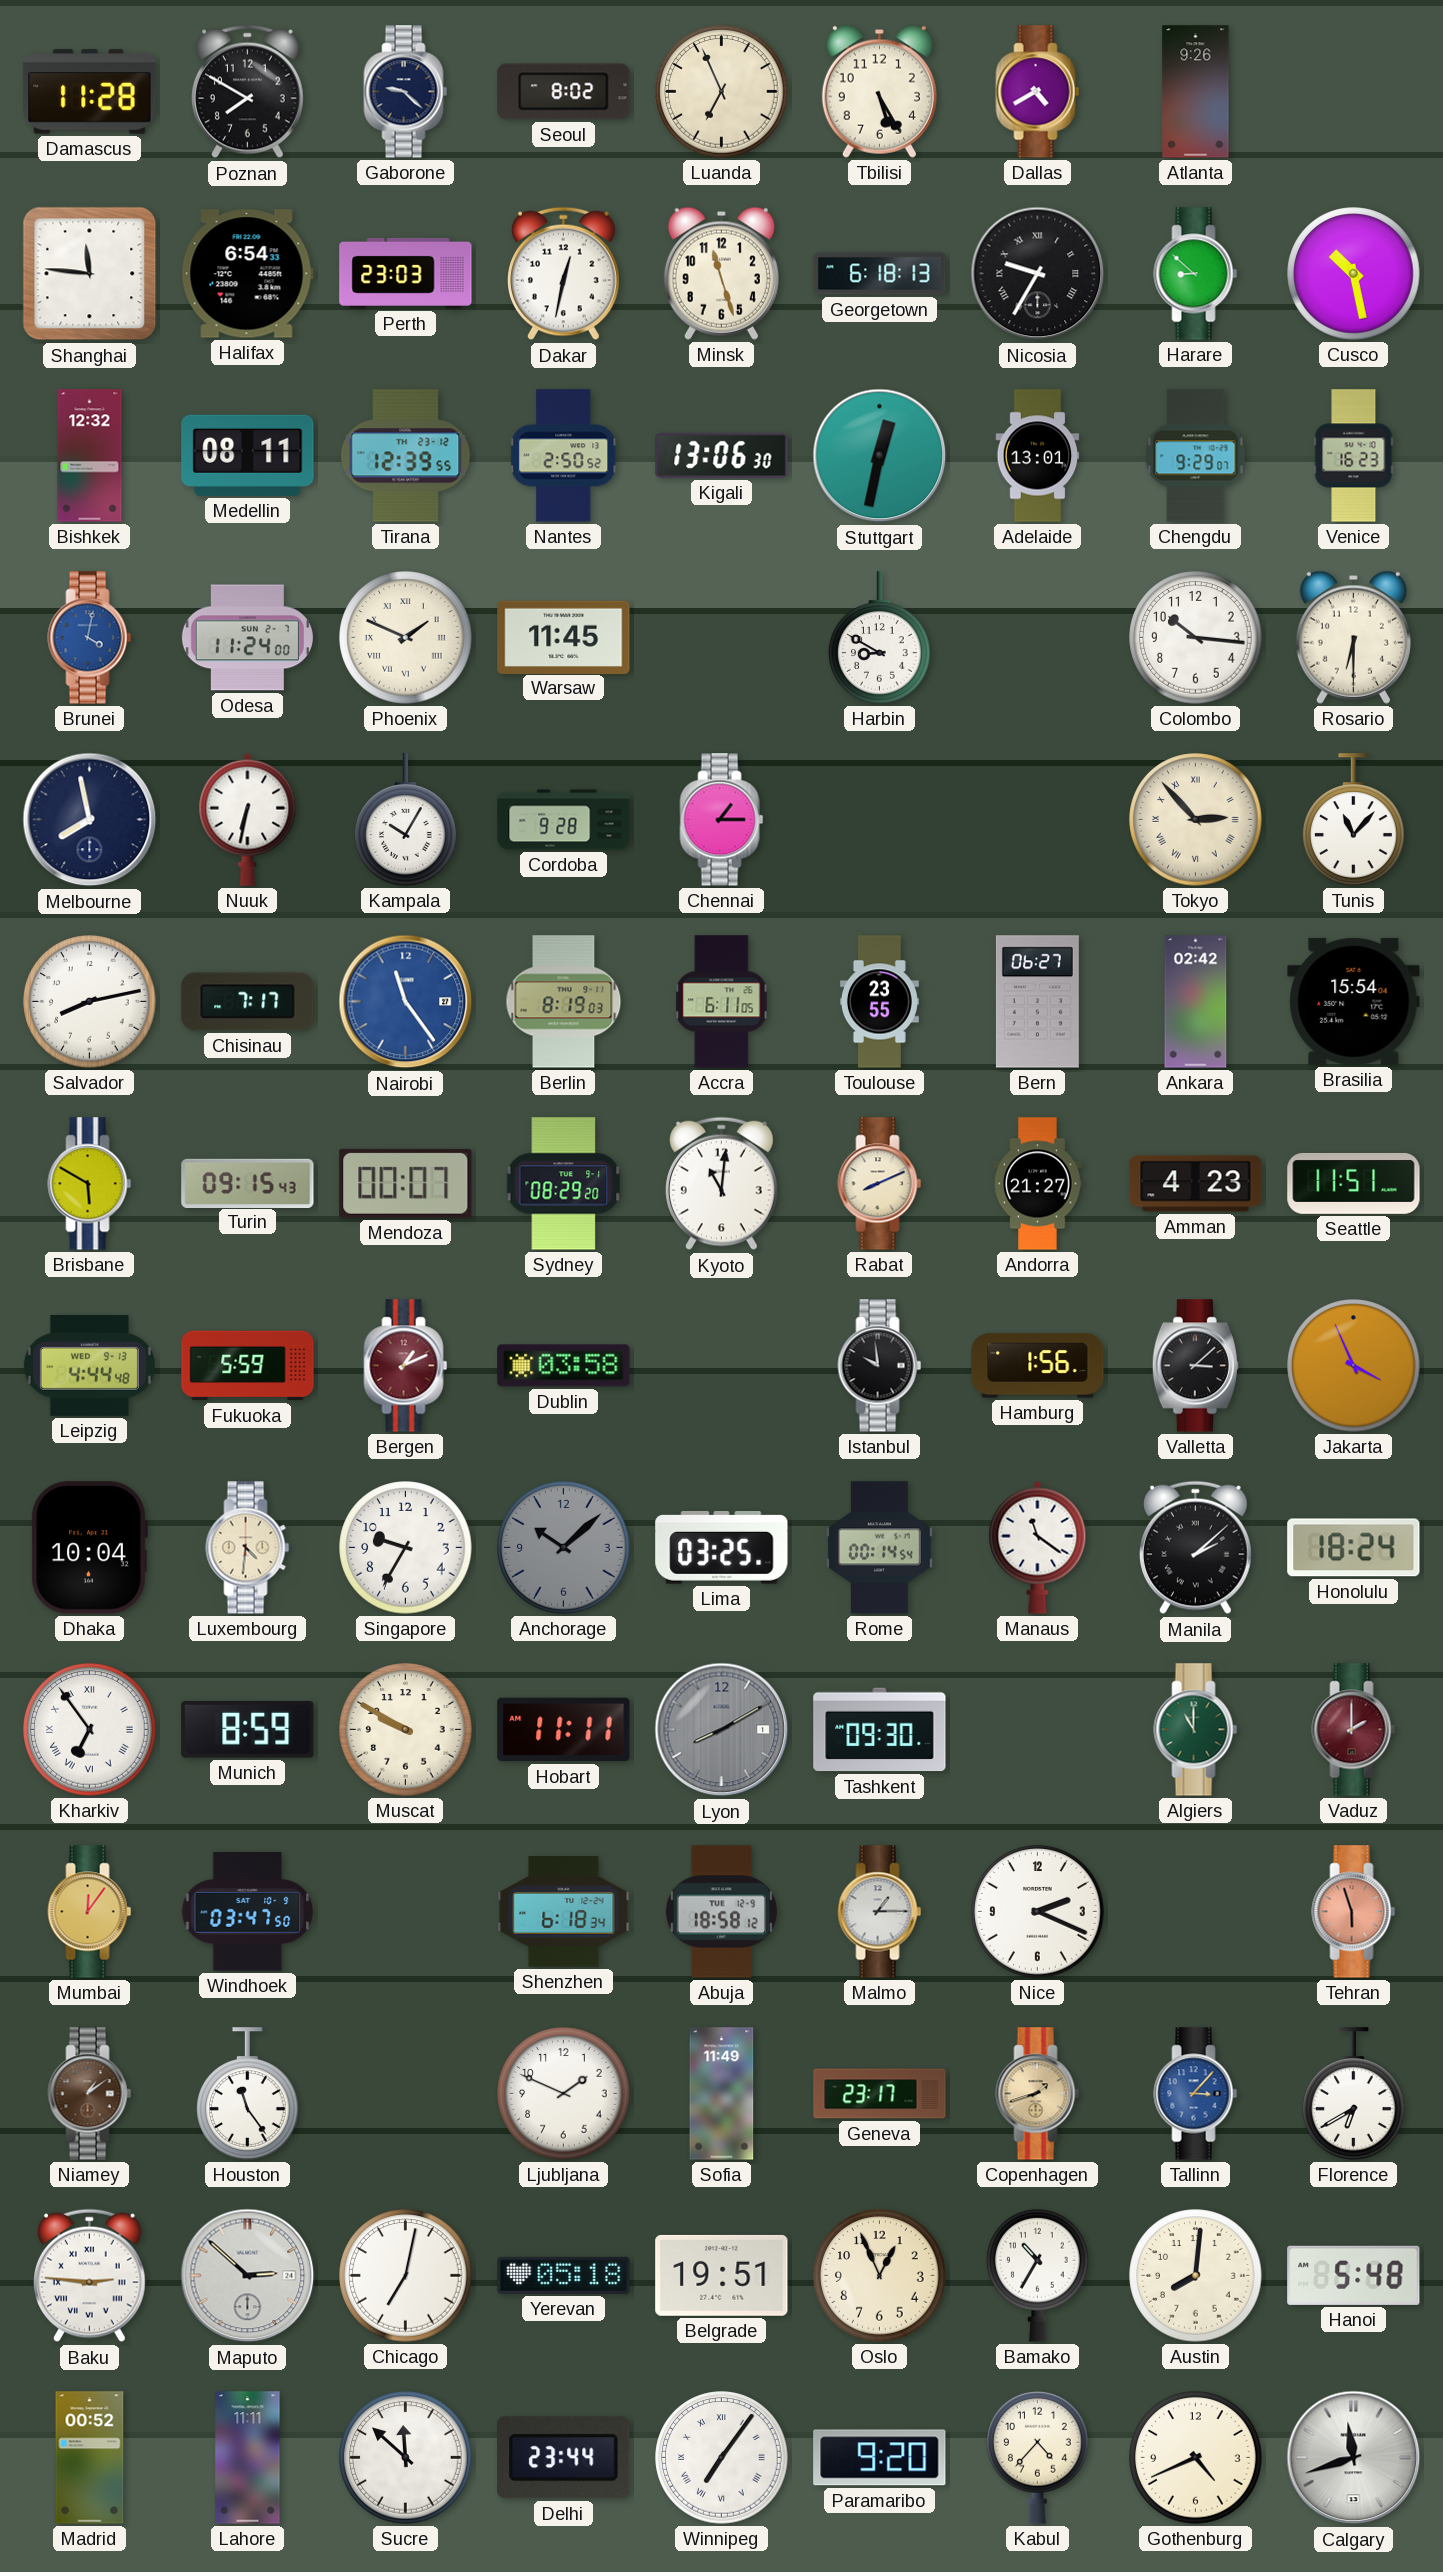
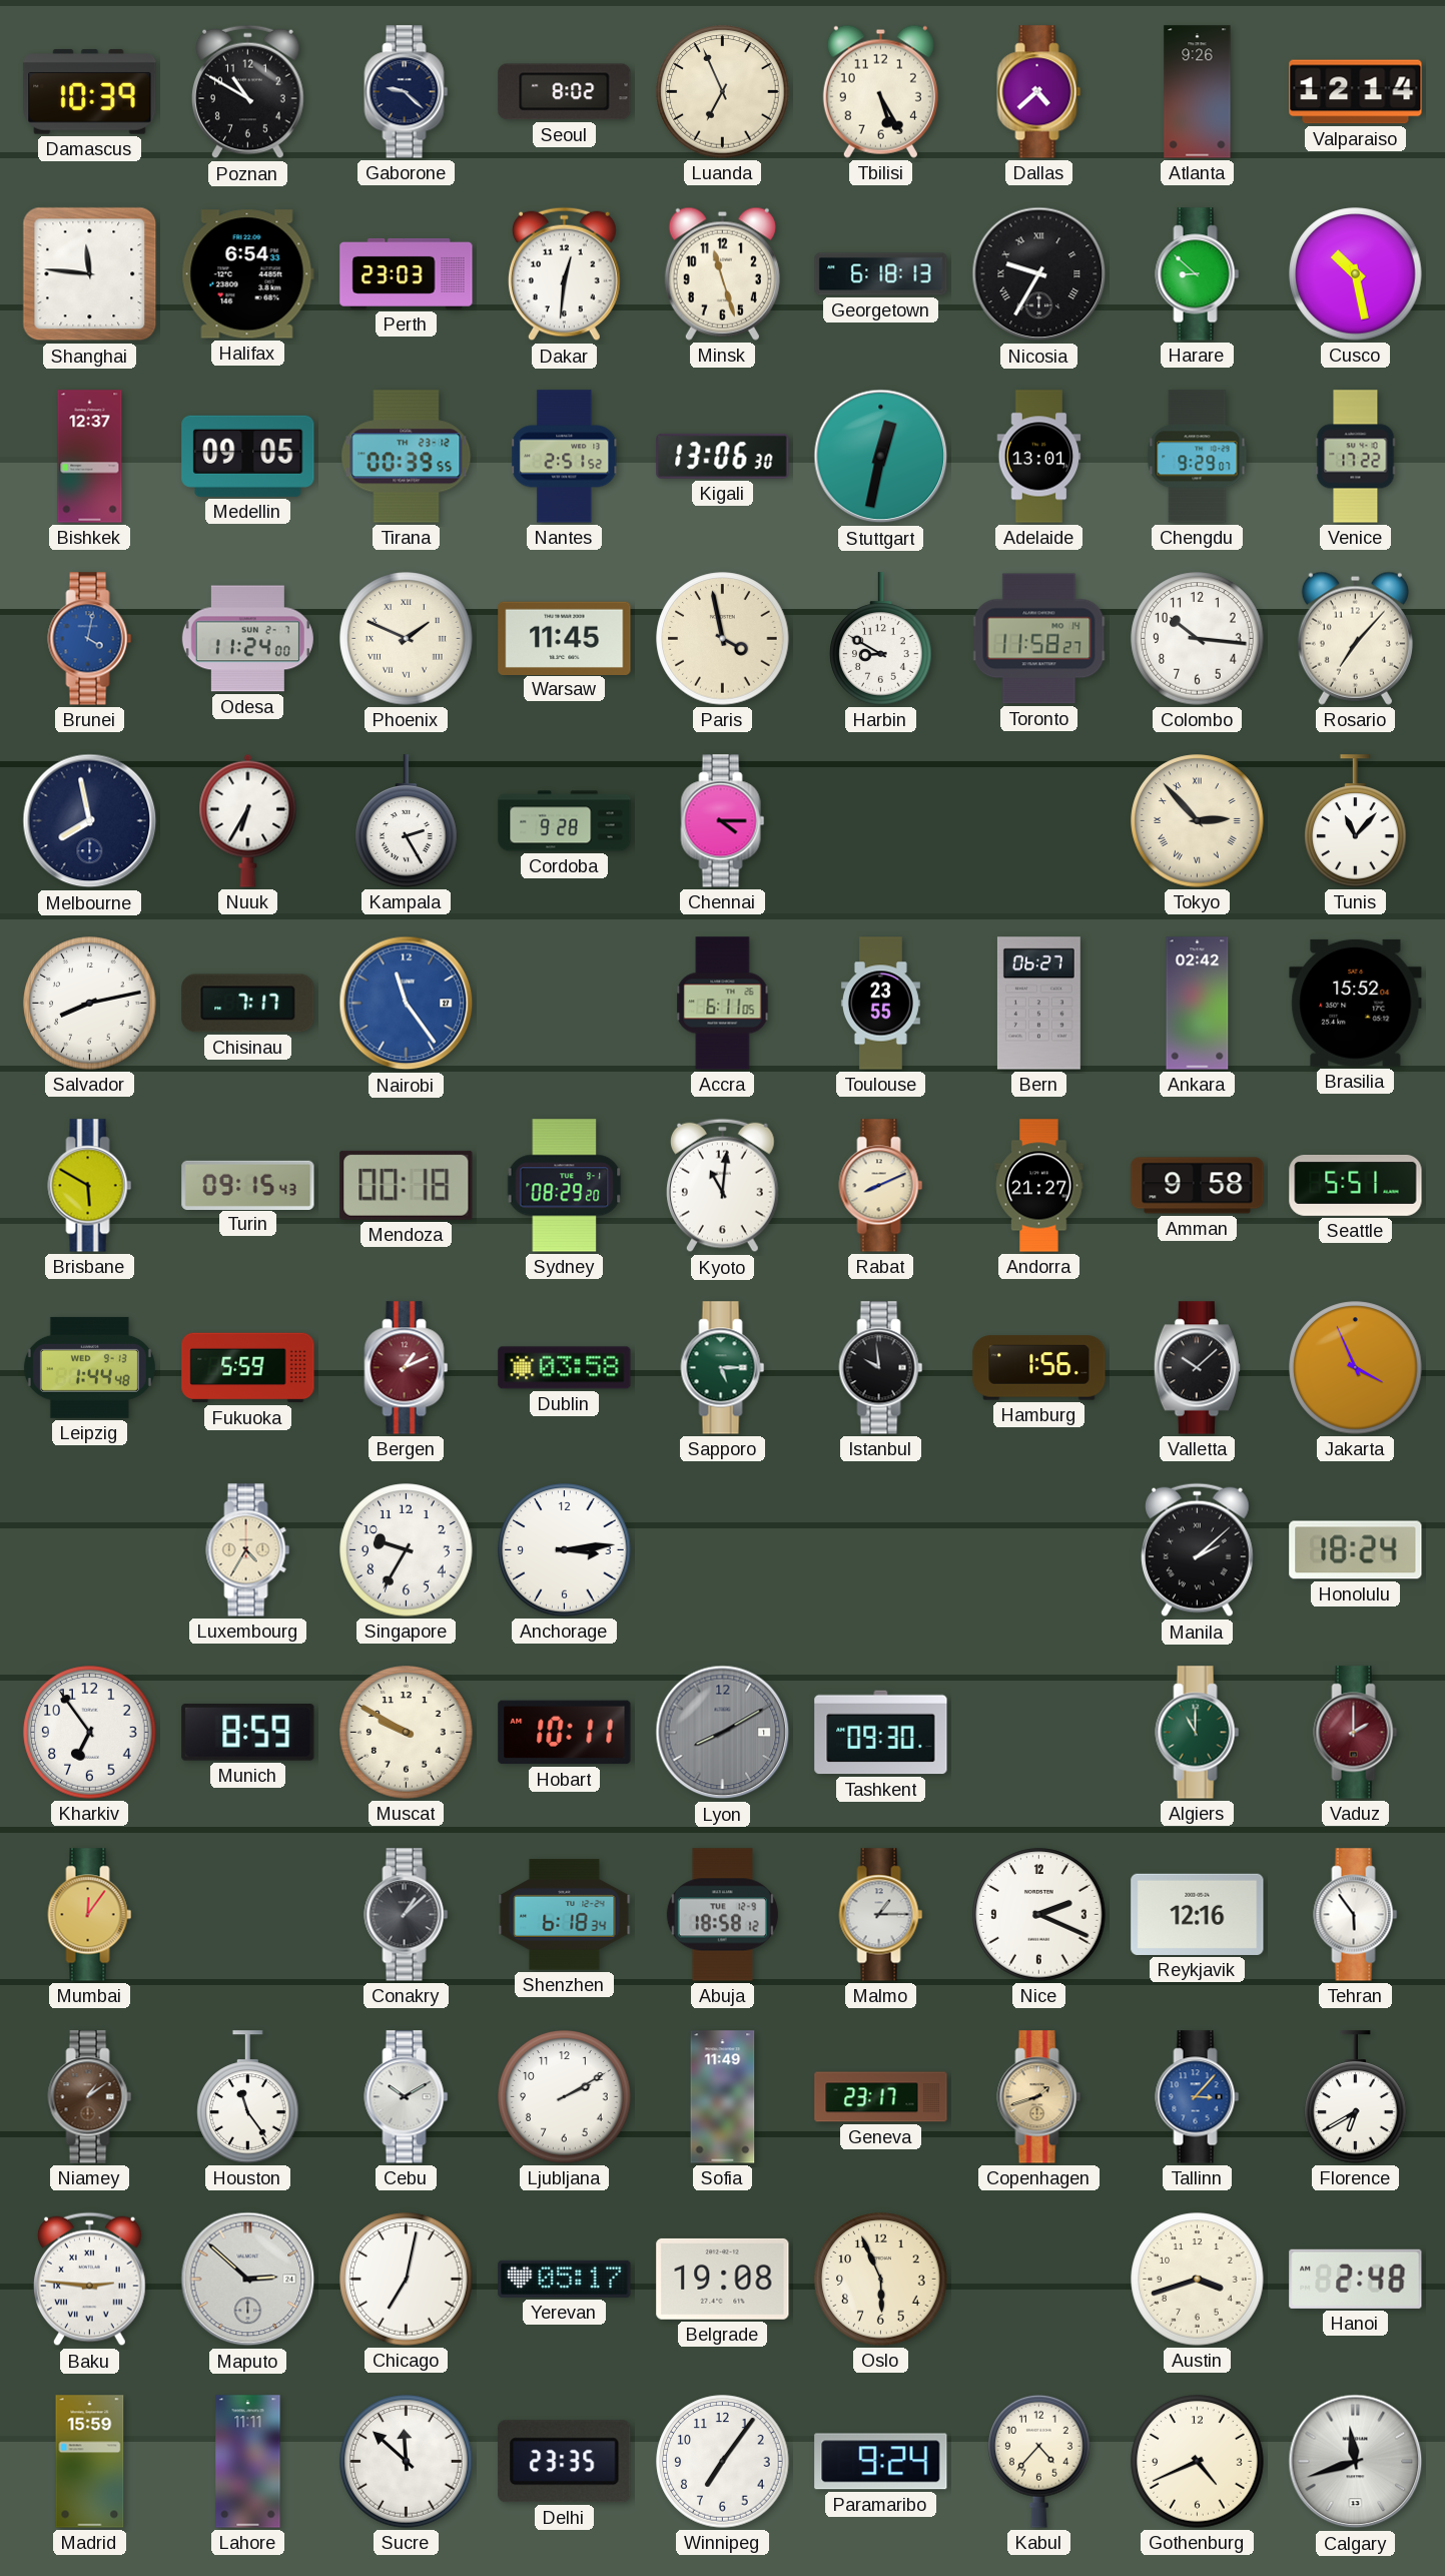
Damascus: 11:28 -> 10:39
Poznan: 7:50 -> 10:50
Dallas: 4:40 -> 4:38
Valparaiso: none -> 12:14
Dakar: 12:32 -> 12:31
Bishkek: 12:32 -> 12:37
Medellin: 08:11 -> 09:05
Tirana: 12:39 -> 00:39
Nantes: 2:50 -> 2:51
Venice: 16:23 -> 17:22
Paris: none -> 3:58
Toronto: none -> 11:58
Rosario: 6:30 -> 7:07
Nuuk: 6:32 -> 6:35
Kampala: 10:05 -> 2:25
Chennai: 1:15 -> 4:15
Berlin: 8:19 -> none
Brasilia: 15:54 -> 15:52
Mendoza: 00:07 -> 00:18
Amman: 4:23 -> 9:58
Seattle: 11:51 -> 5:51
Leipzig: 4:44 -> 1:44
Sapporo: none -> 5:15
Valletta: 3:08 -> 10:08
Dhaka: 10:04 -> none
Luxembourg: 4:31 -> 4:35
Anchorage: 10:08 -> 3:14
Anchorage dial: grey -> white
Lima: 03:25 -> none
Rome: 00:14 -> none
Manaus: 11:21 -> none
Kharkiv numerals: Roman -> Arabic
Hobart: 11:11 -> 10:11
Windhoek: 03:47 -> none
Conakry: none -> 1:08
Reykjavik: none -> 12:16
Tehran: 5:57 -> 5:54
Tehran dial: salmon -> white
Cebu: none -> 10:10
Ljubljana: 1:49 -> 2:10
Yerevan: 05:18 -> 05:17
Belgrade: 19:51 -> 19:08
Oslo: 12:56 -> 5:56
Bamako: 10:35 -> none
Austin: 8:01 -> 3:42
Hanoi: 5:48 -> 2:48
Madrid: 00:52 -> 15:59
Delhi: 23:44 -> 23:35
Winnipeg numerals: Roman -> Arabic
Paramaribo: 9:20 -> 9:24
